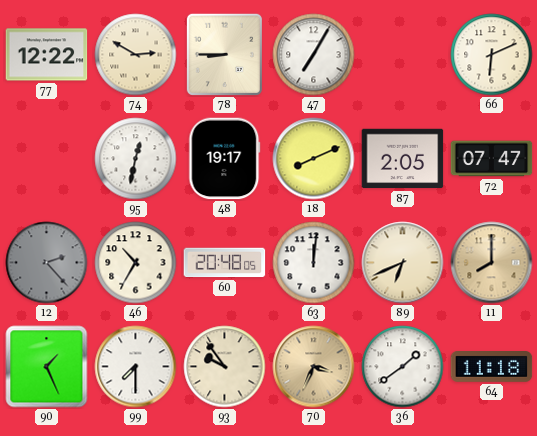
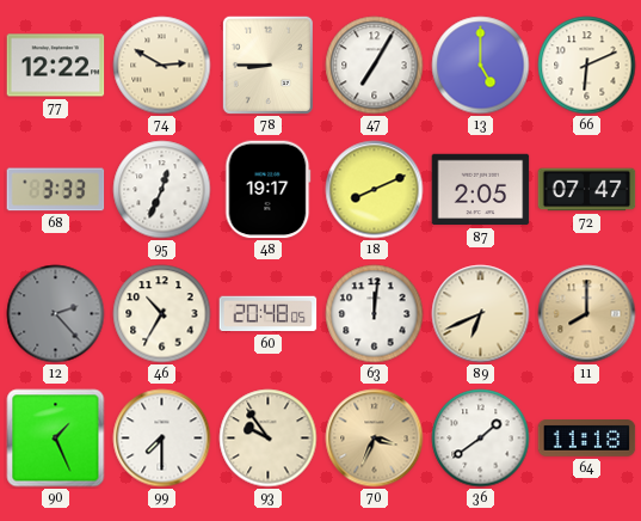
13: none -> 5:00
68: none -> 3:33
95: 12:32 -> 12:34
